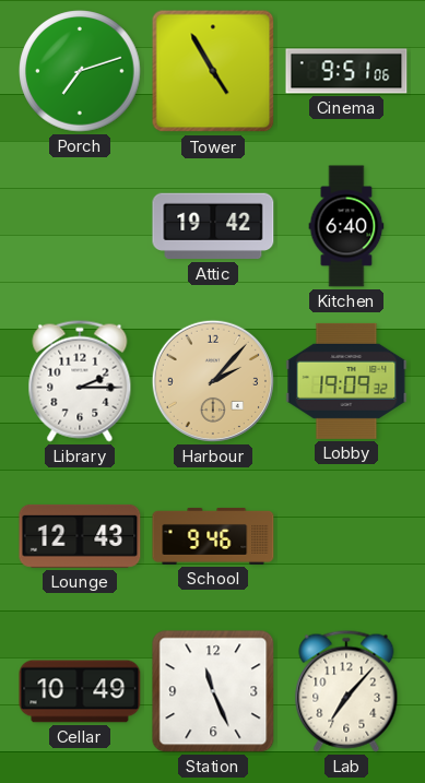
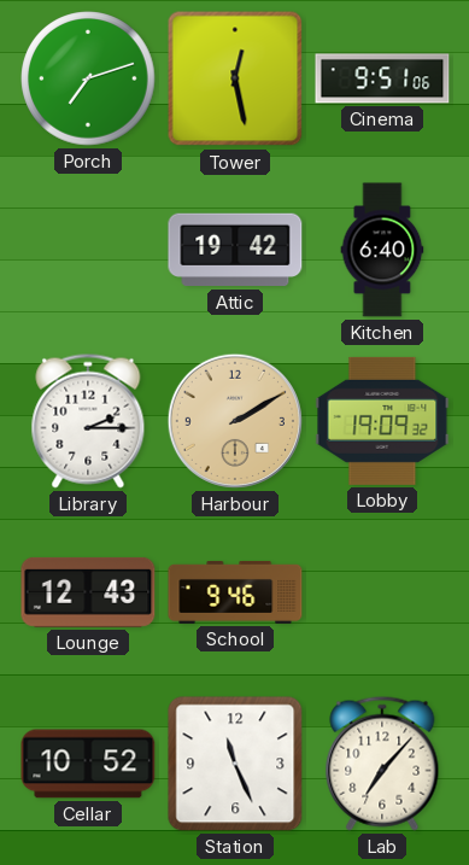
Tower: 4:55 -> 12:28
Harbour: 2:07 -> 2:10
Cellar: 10:49 -> 10:52
